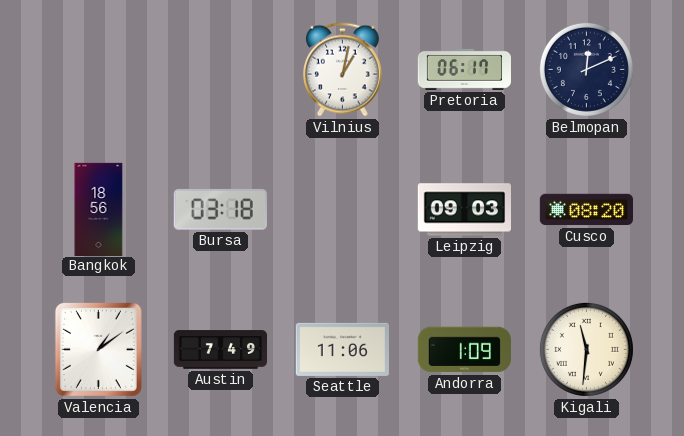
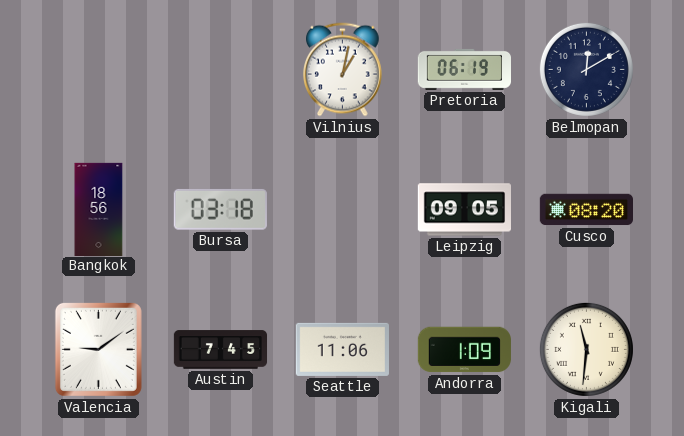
Pretoria: 06:17 -> 06:19
Belmopan: 12:11 -> 12:10
Leipzig: 09:03 -> 09:05
Valencia: 1:09 -> 9:09
Austin: 7:49 -> 7:45
